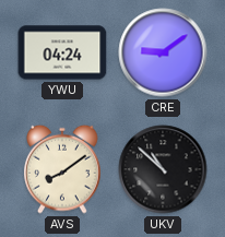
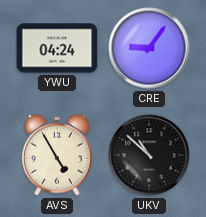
CRE: 9:09 -> 9:06
AVS: 8:09 -> 4:55
